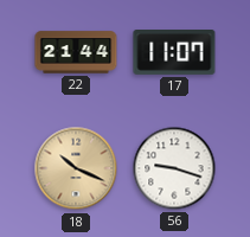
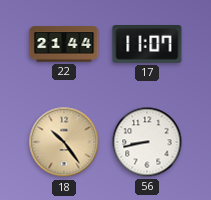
18: 10:19 -> 10:24
56: 9:18 -> 8:43
